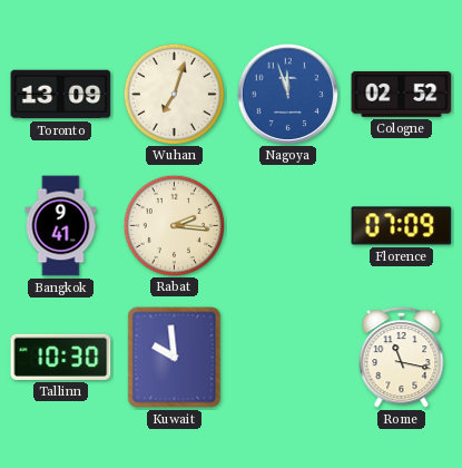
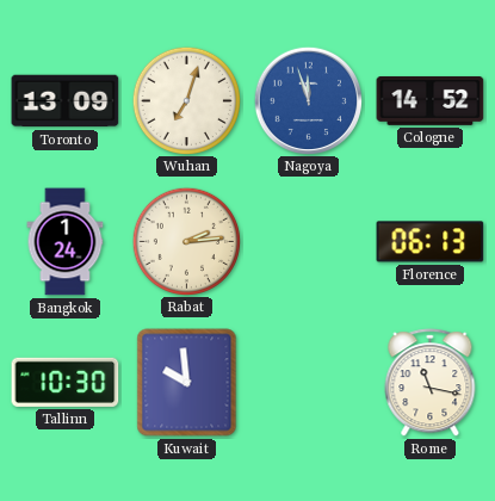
Cologne: 02:52 -> 14:52
Bangkok: 9:41 -> 1:24
Rabat: 2:16 -> 2:14
Florence: 07:09 -> 06:13
